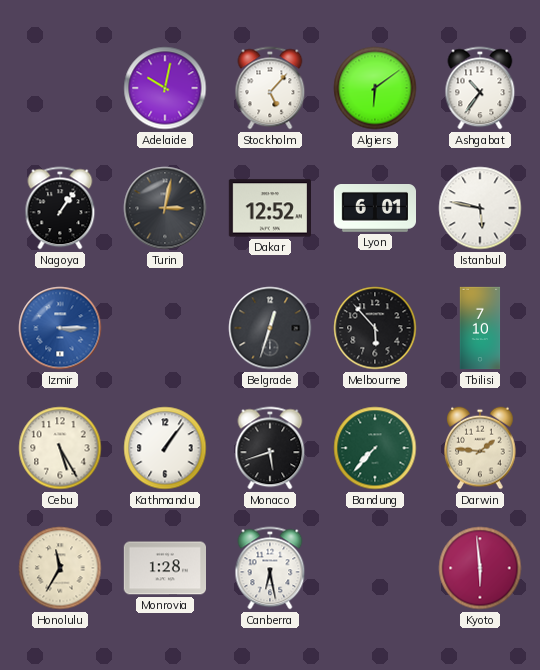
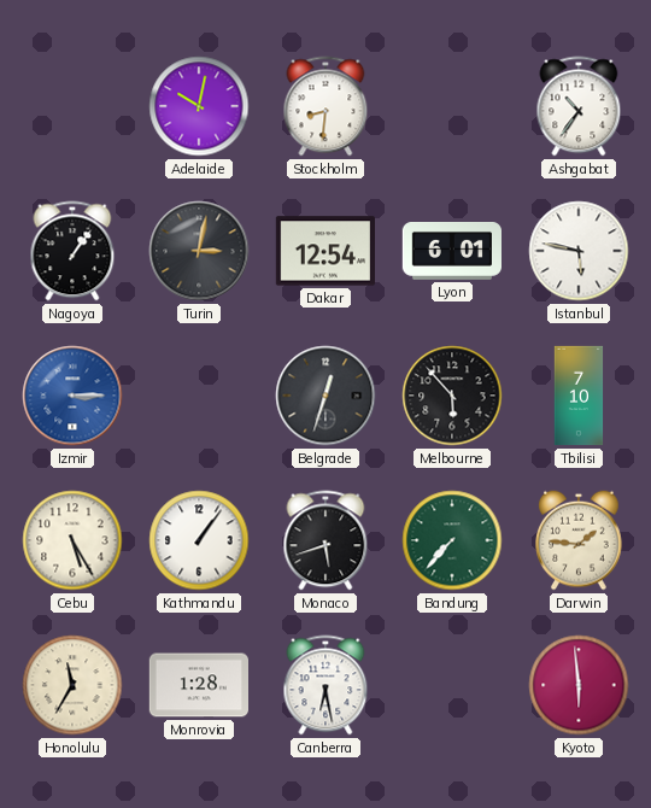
Stockholm: 5:07 -> 8:31
Algiers: 6:09 -> none
Dakar: 12:52 -> 12:54
